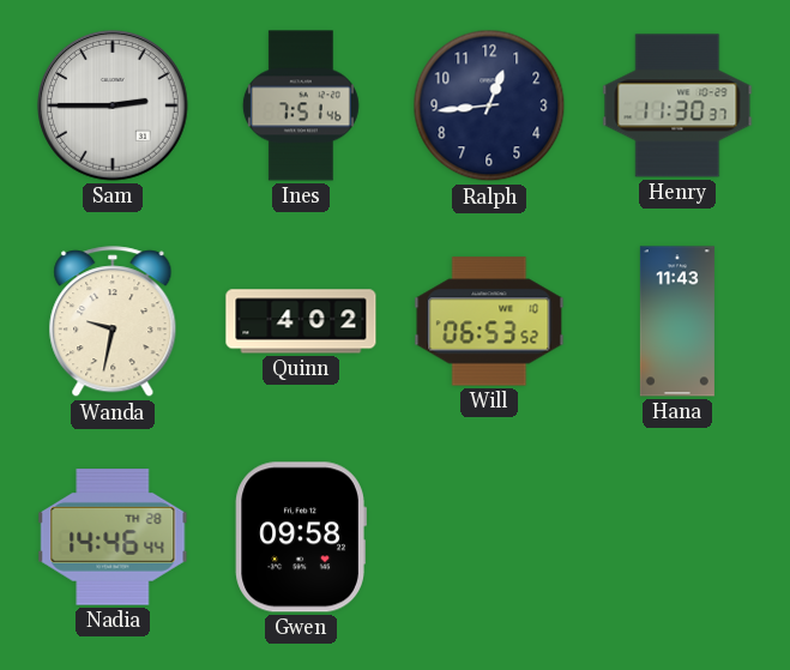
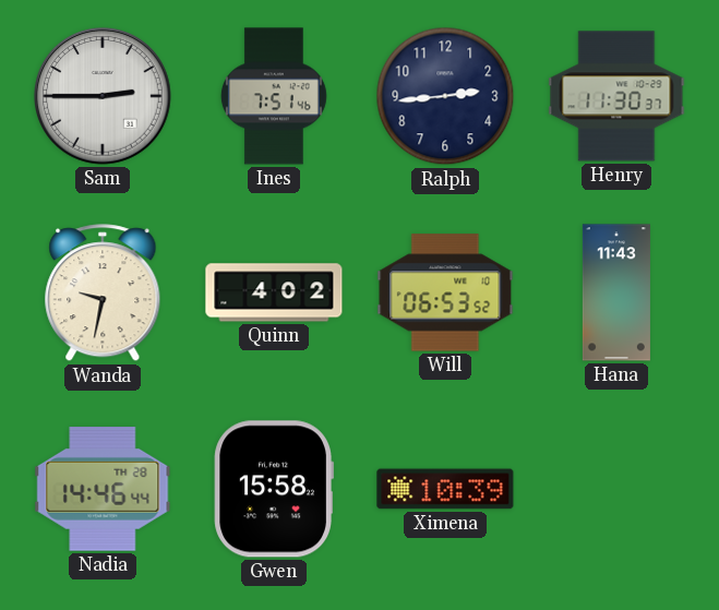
Ralph: 12:44 -> 2:44
Gwen: 09:58 -> 15:58
Ximena: none -> 10:39
